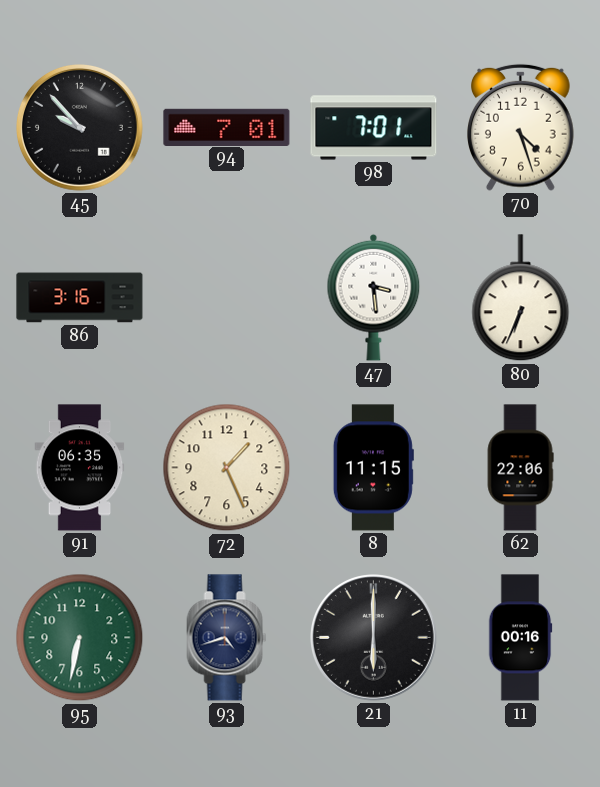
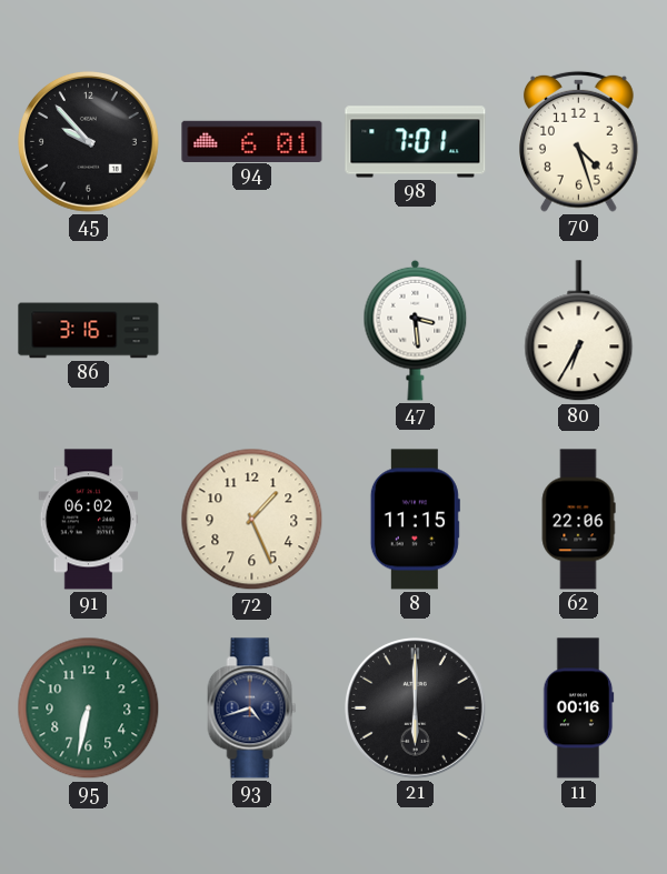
94: 7:01 -> 6:01
80: 6:34 -> 6:35
91: 06:35 -> 06:02
